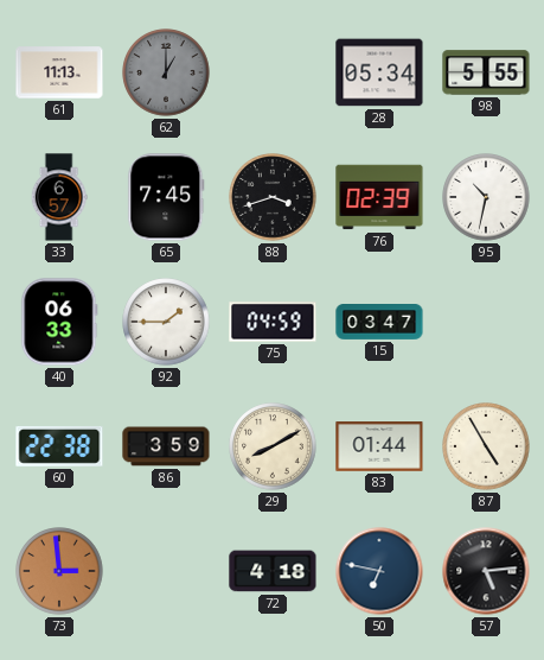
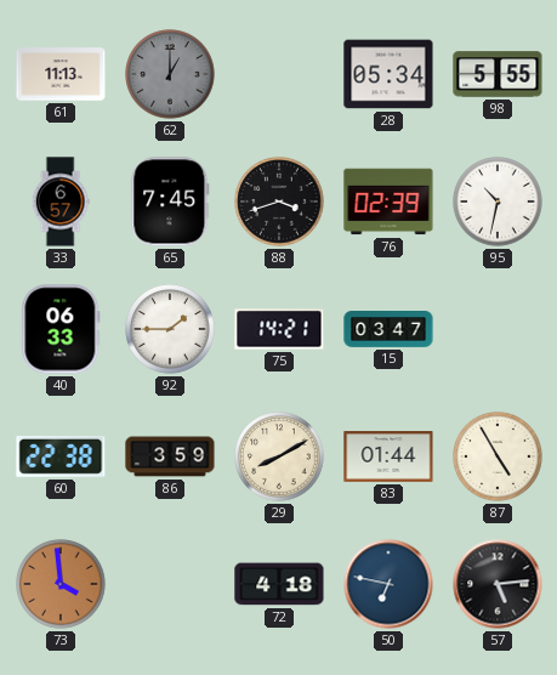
75: 04:59 -> 14:21
73: 2:59 -> 3:59
